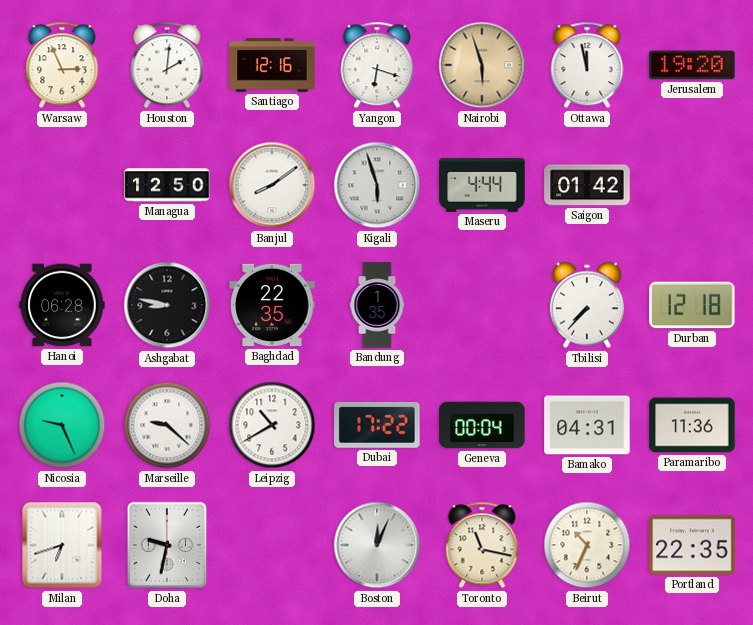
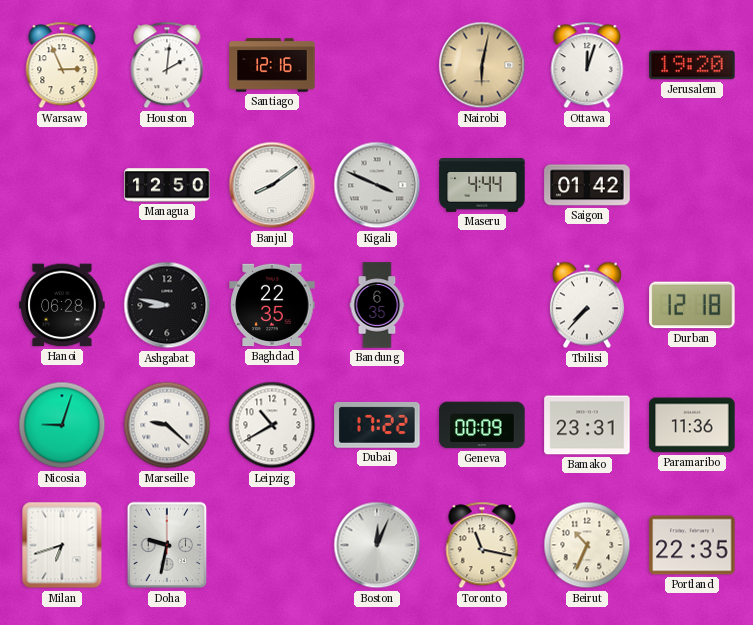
Yangon: 6:18 -> none
Nairobi: 5:57 -> 6:02
Ottawa: 11:58 -> 12:03
Kigali: 5:57 -> 3:49
Bandung: 1:35 -> 6:35
Nicosia: 9:26 -> 9:03
Geneva: 00:04 -> 00:09
Bamako: 04:31 -> 23:31
